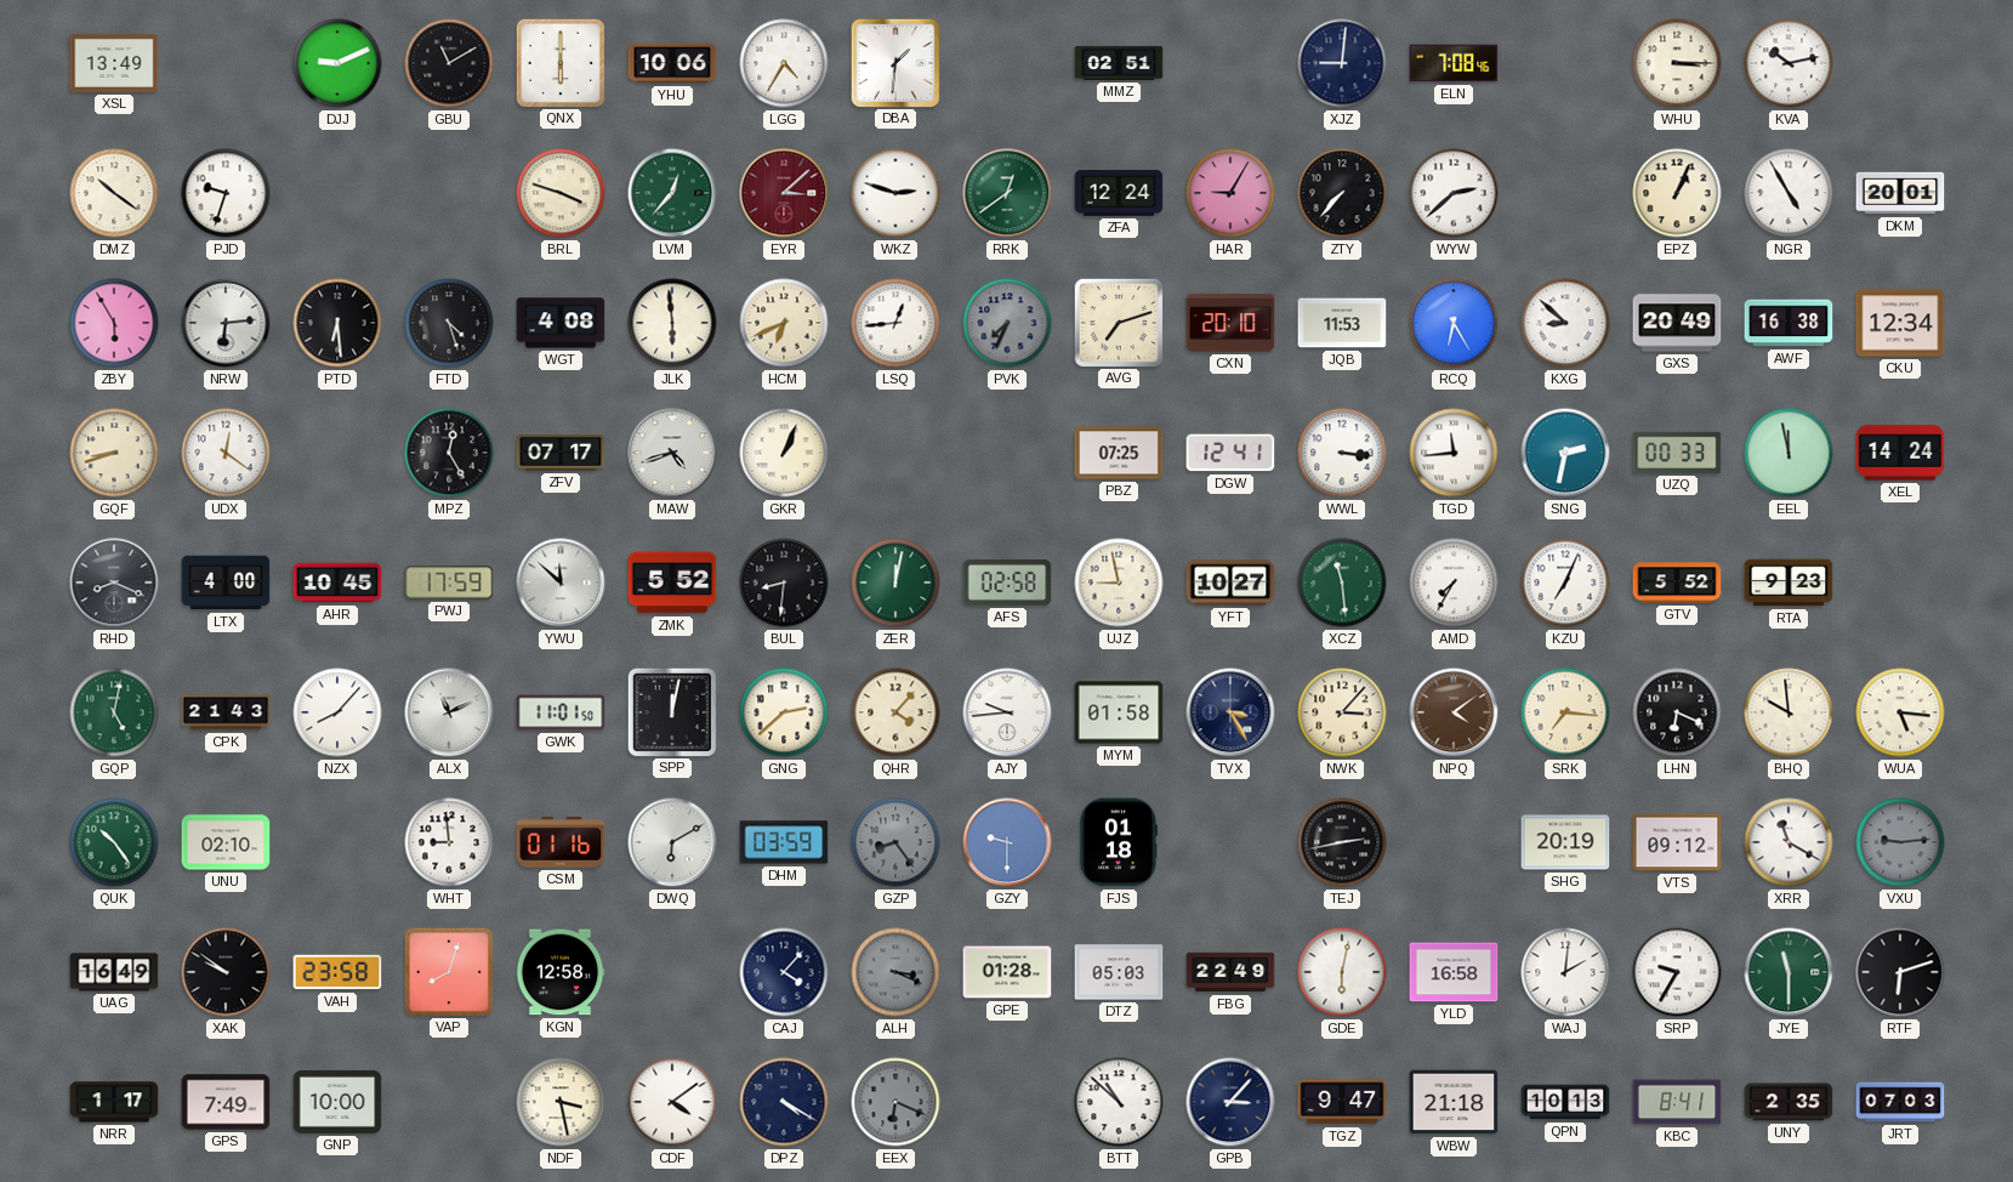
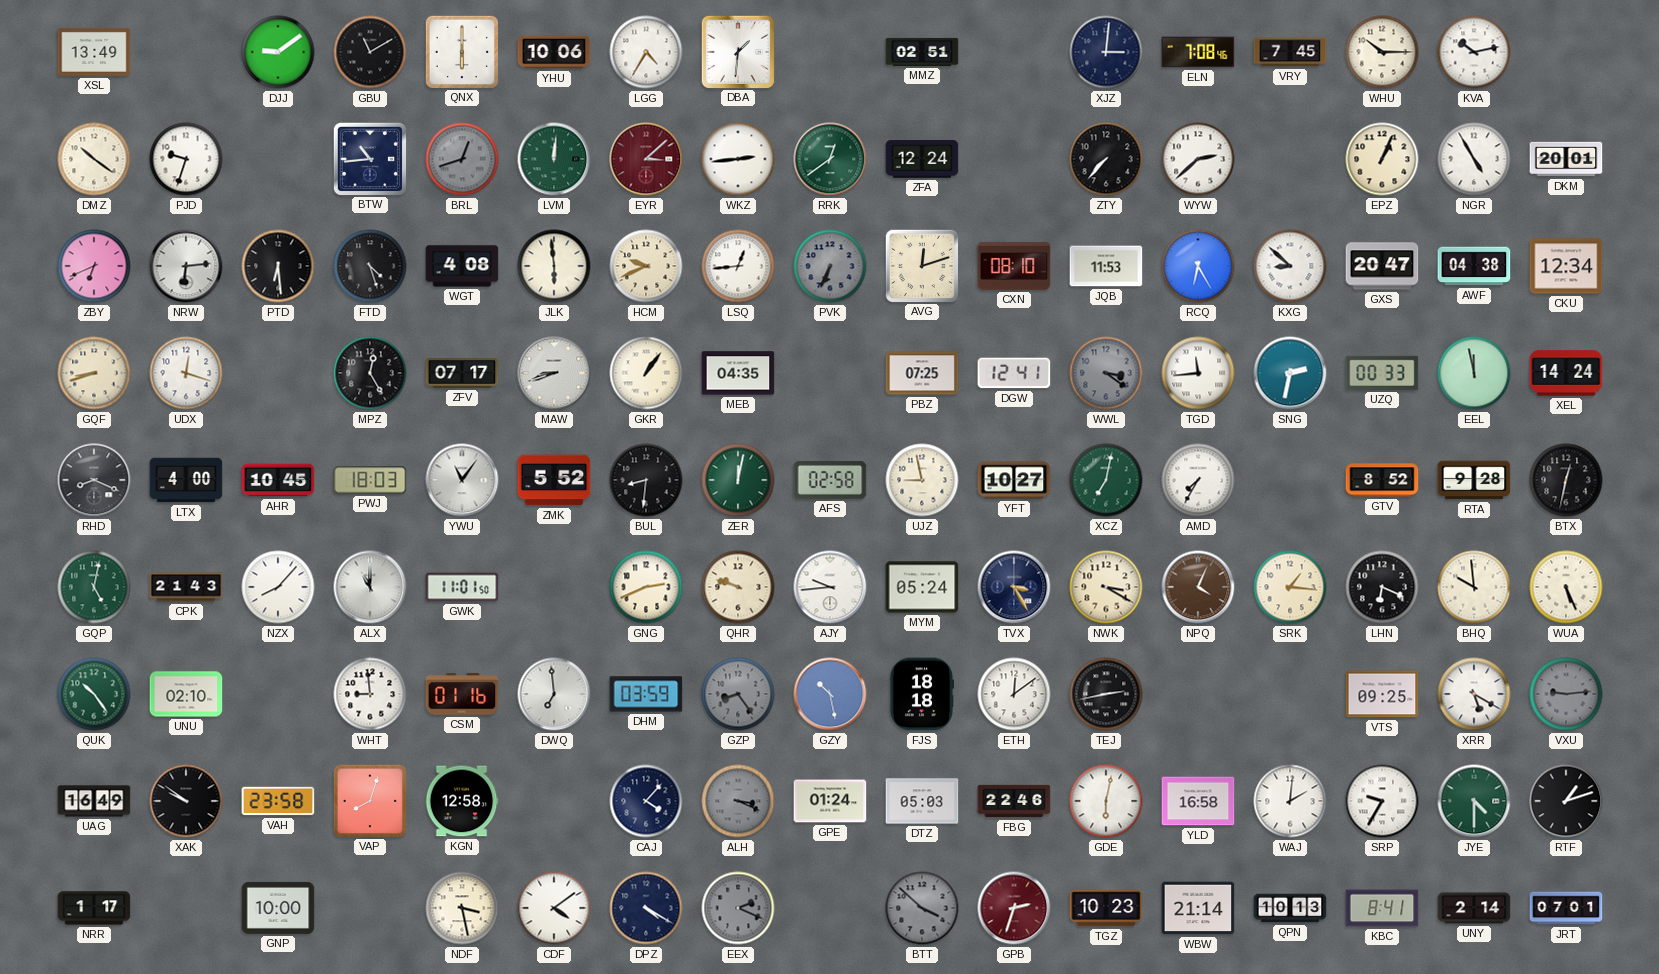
DJJ: 9:11 -> 9:09
XJZ: 9:01 -> 3:01
VRY: none -> 7:45
WHU: 3:15 -> 10:15
BTW: none -> 10:44
BRL: 3:48 -> 12:42
BRL dial: cream -> grey
LVM: 12:37 -> 12:01
WKZ: 2:48 -> 2:44
HAR: 9:05 -> none
ZBY: 5:55 -> 6:41
HCM: 6:41 -> 9:41
PVK: 7:34 -> 6:34
AVG: 7:12 -> 12:12
CXN: 20:10 -> 08:10
GXS: 20:49 -> 20:47
AWF: 16:38 -> 04:38
UDX: 12:21 -> 12:18
MAW: 4:42 -> 8:42
GKR: 1:04 -> 1:06
MEB: none -> 04:35
WWL: 3:16 -> 3:21
WWL dial: white -> grey
PWJ: 17:59 -> 18:03
YWU: 11:52 -> 11:06
XCZ: 11:29 -> 7:02
KZU: 7:04 -> none
GTV: 5:52 -> 8:52
RTA: 9:23 -> 9:28
BTX: none -> 12:32
ALX: 11:11 -> 11:00
SPP: 12:02 -> none
GNG: 2:38 -> 2:41
QHR: 4:07 -> 9:48
MYM: 01:58 -> 05:24
NWK: 3:07 -> 3:20
NPQ: 4:09 -> 4:04
SRK: 7:16 -> 1:16
WUA: 5:16 -> 5:26
DWQ: 6:10 -> 6:59
GZY: 9:30 -> 10:28
FJS: 01:18 -> 18:18
ETH: none -> 12:09
SHG: 20:19 -> none
VTS: 09:12 -> 09:25
XRR: 11:20 -> 5:20
GPE: 01:28 -> 01:24
FBG: 22:49 -> 22:46
JYE: 11:30 -> 4:30
RTF: 6:12 -> 1:12
GPS: 7:49 -> none
EEX: 6:19 -> 2:19
BTT: 10:52 -> 3:52
BTT dial: white -> grey
GPB: 3:07 -> 2:33
GPB dial: navy -> burgundy
TGZ: 9:47 -> 10:23
WBW: 21:18 -> 21:14
UNY: 2:35 -> 2:14
JRT: 07:03 -> 07:01
